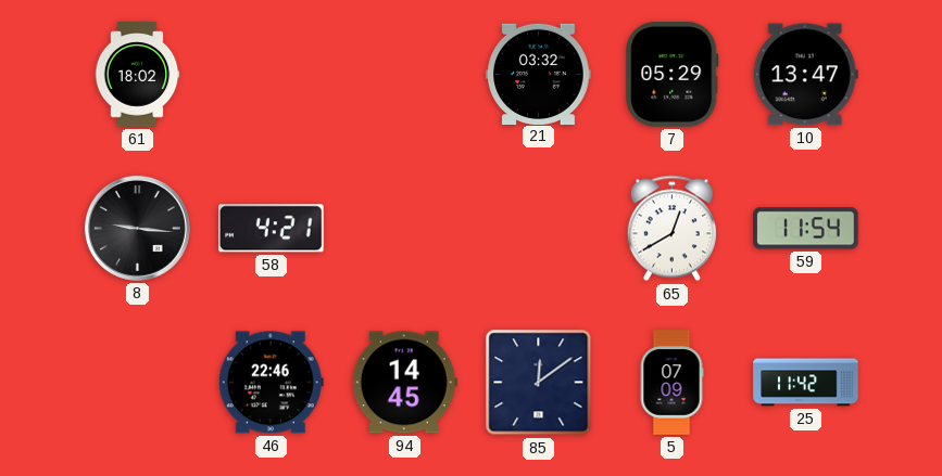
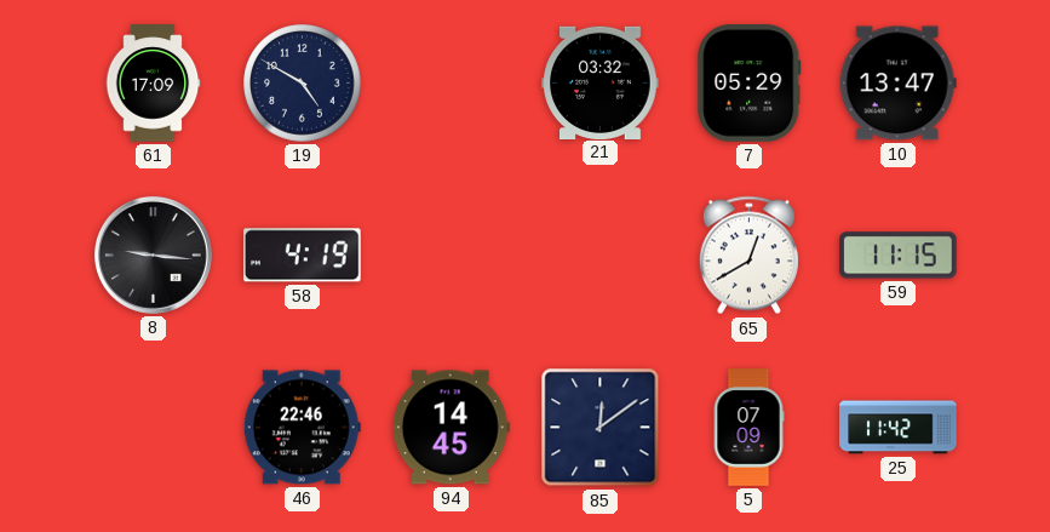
61: 18:02 -> 17:09
19: none -> 4:50
58: 4:21 -> 4:19
59: 11:54 -> 11:15
